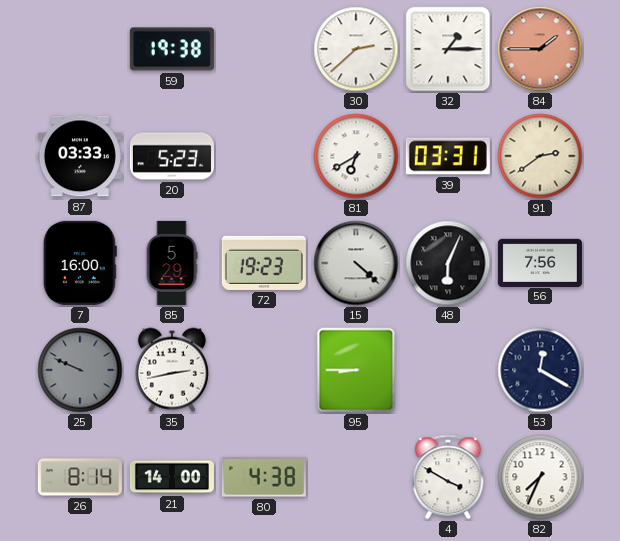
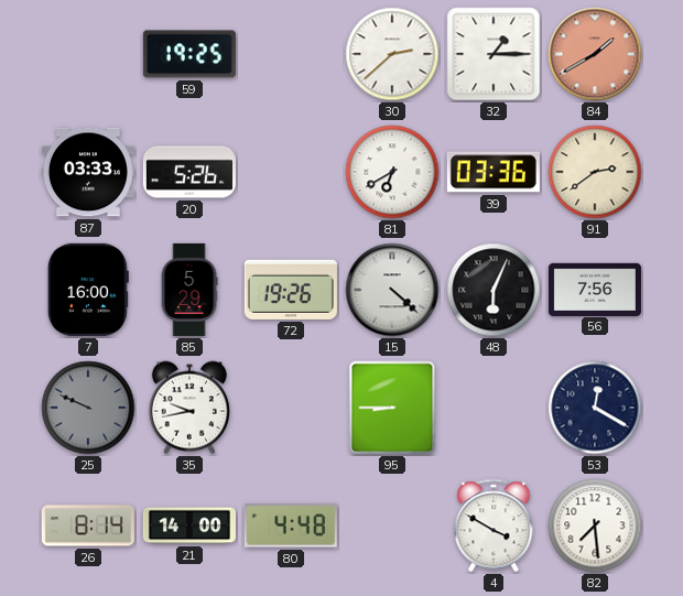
59: 19:38 -> 19:25
84: 1:45 -> 1:40
20: 5:23 -> 5:26
39: 03:31 -> 03:36
72: 19:23 -> 19:26
35: 2:43 -> 9:43
80: 4:38 -> 4:48
82: 7:34 -> 7:29
